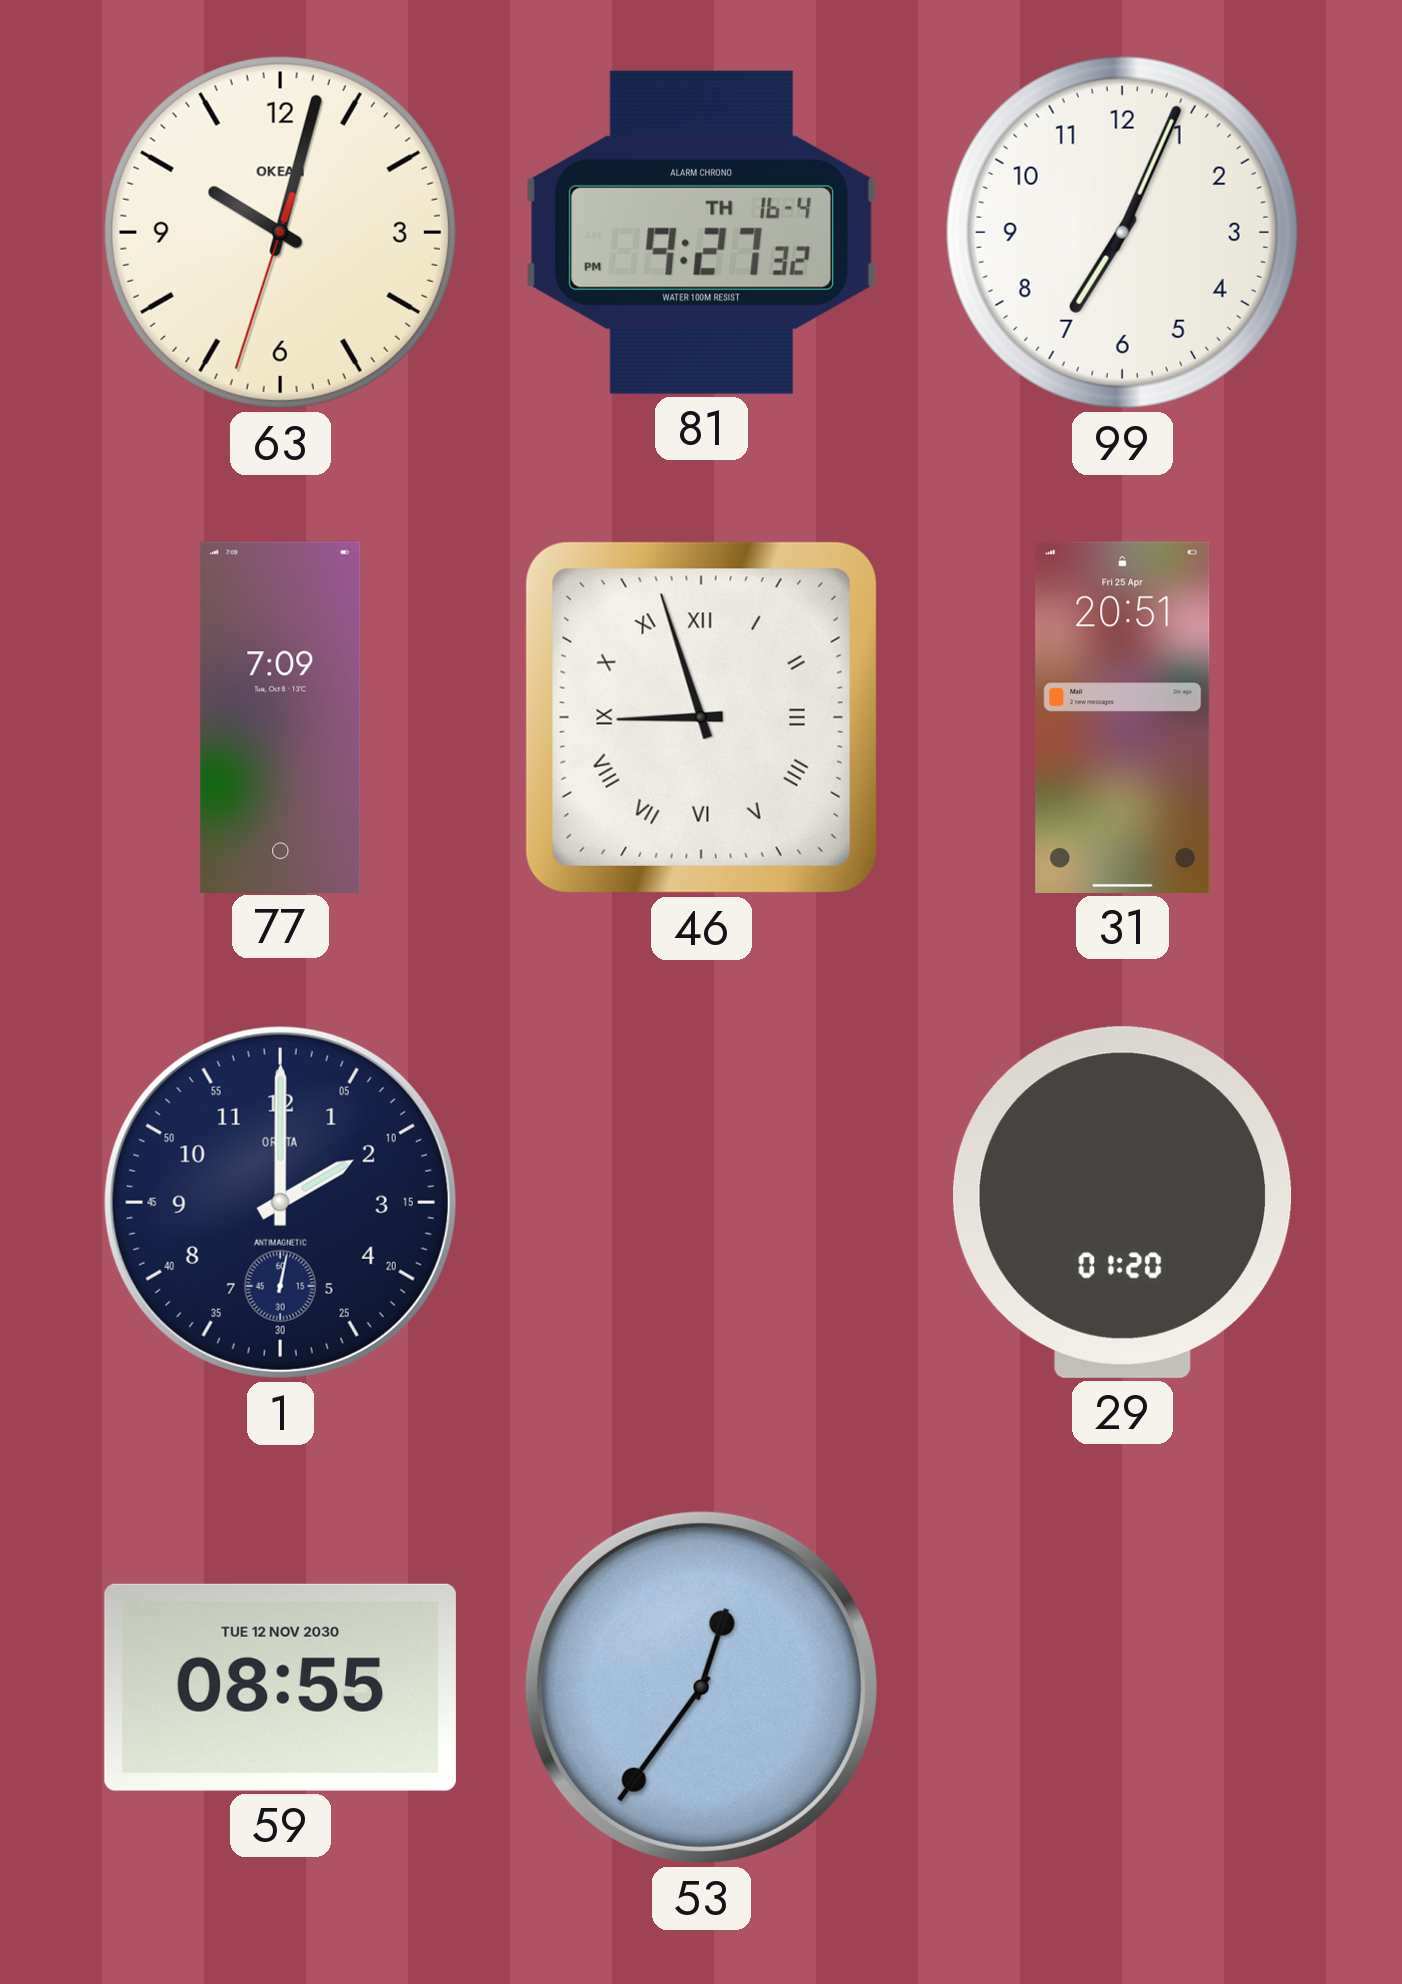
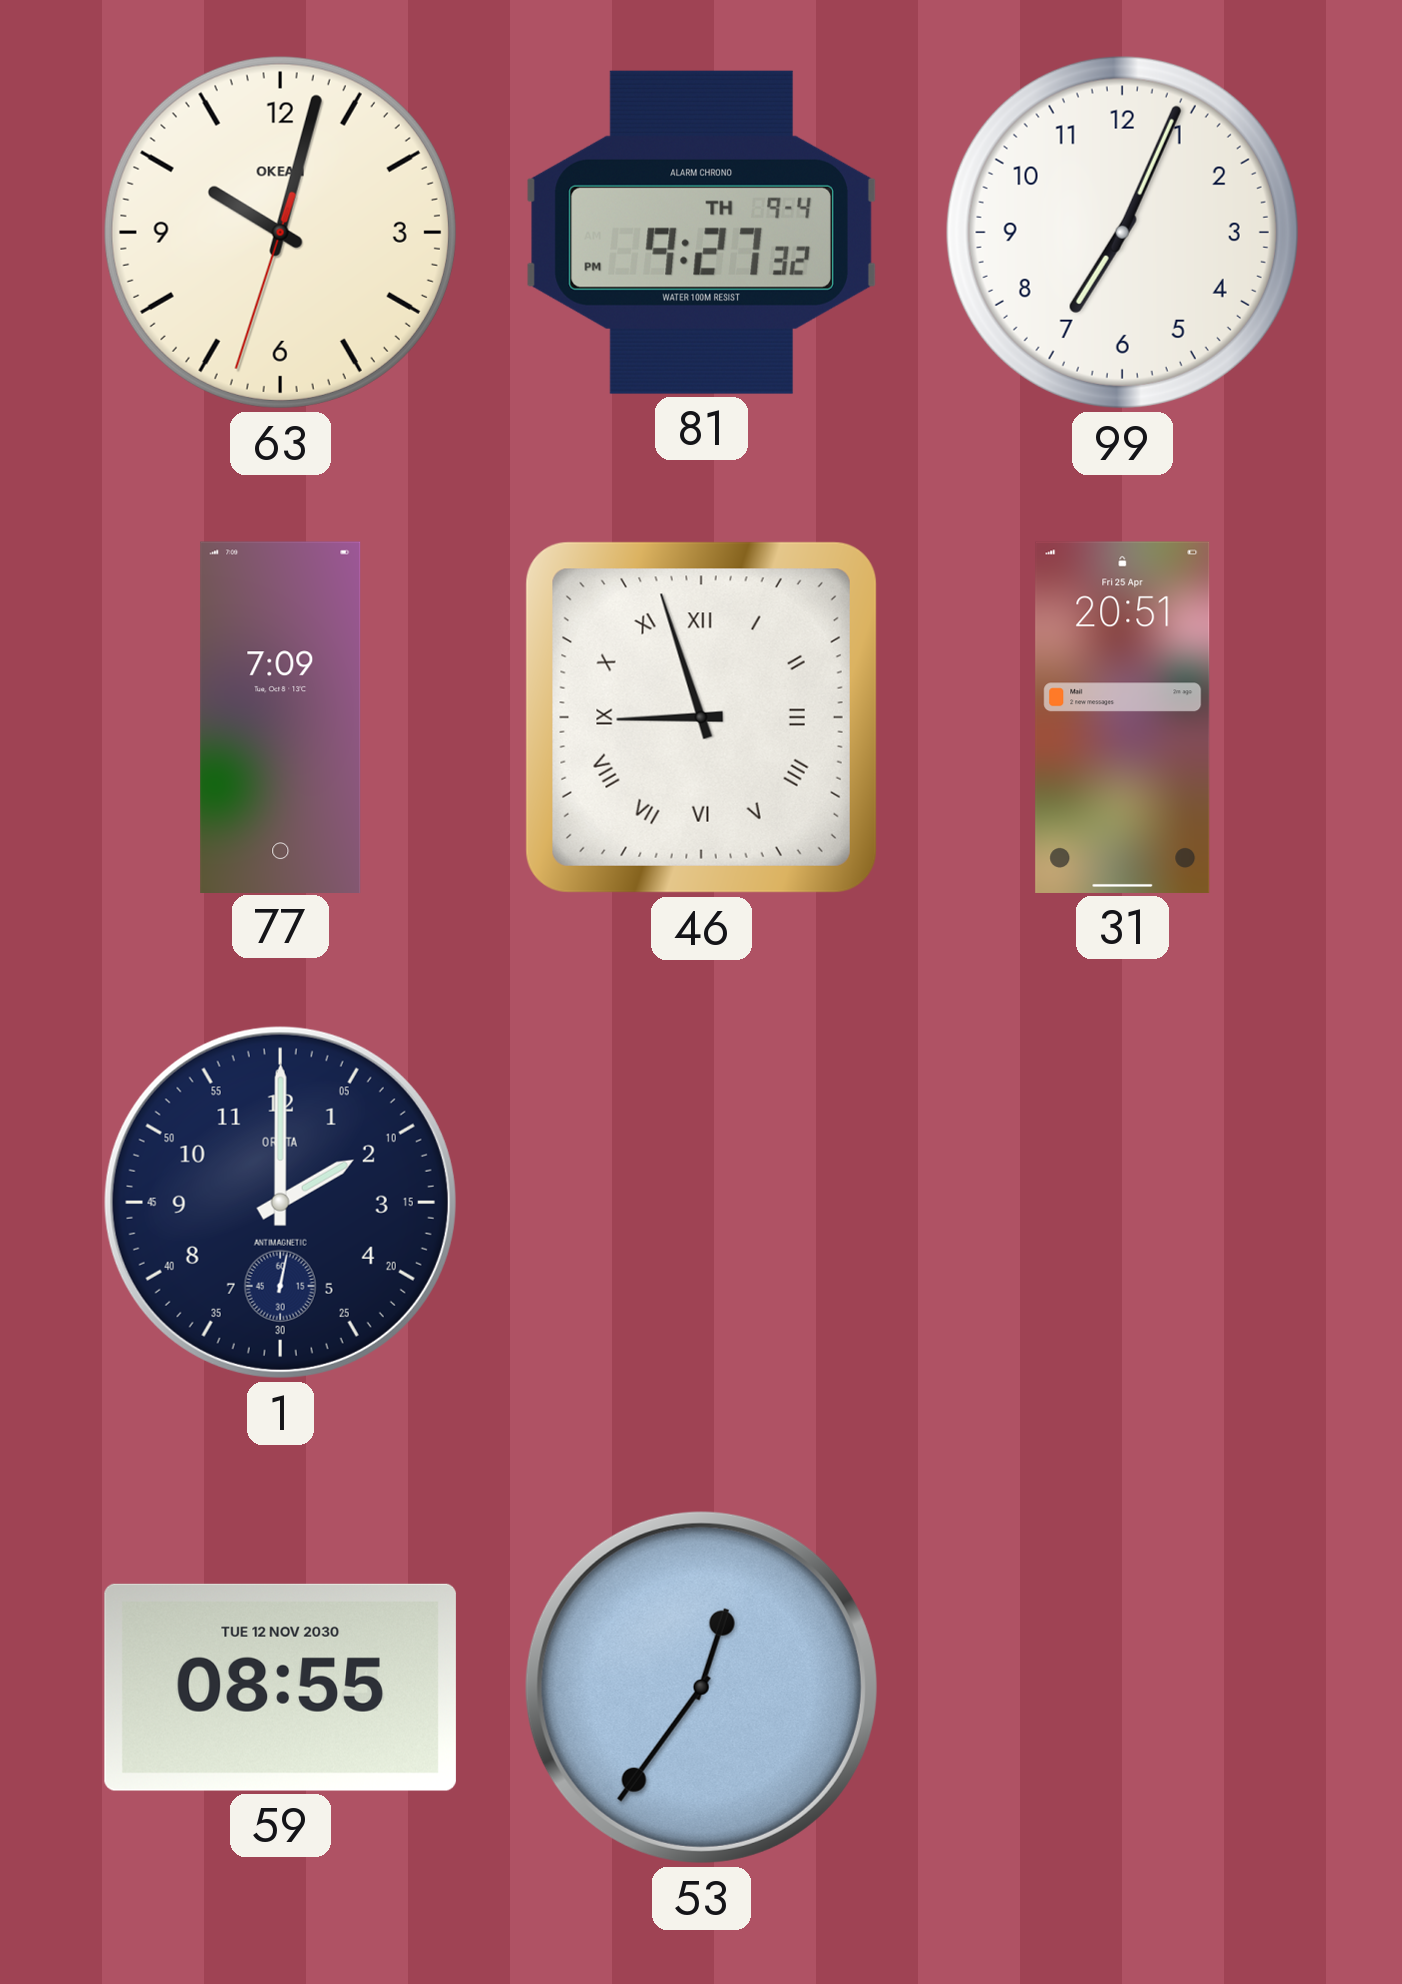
81 date: TH 16-4 -> TH 9-4
29: 01:20 -> none
